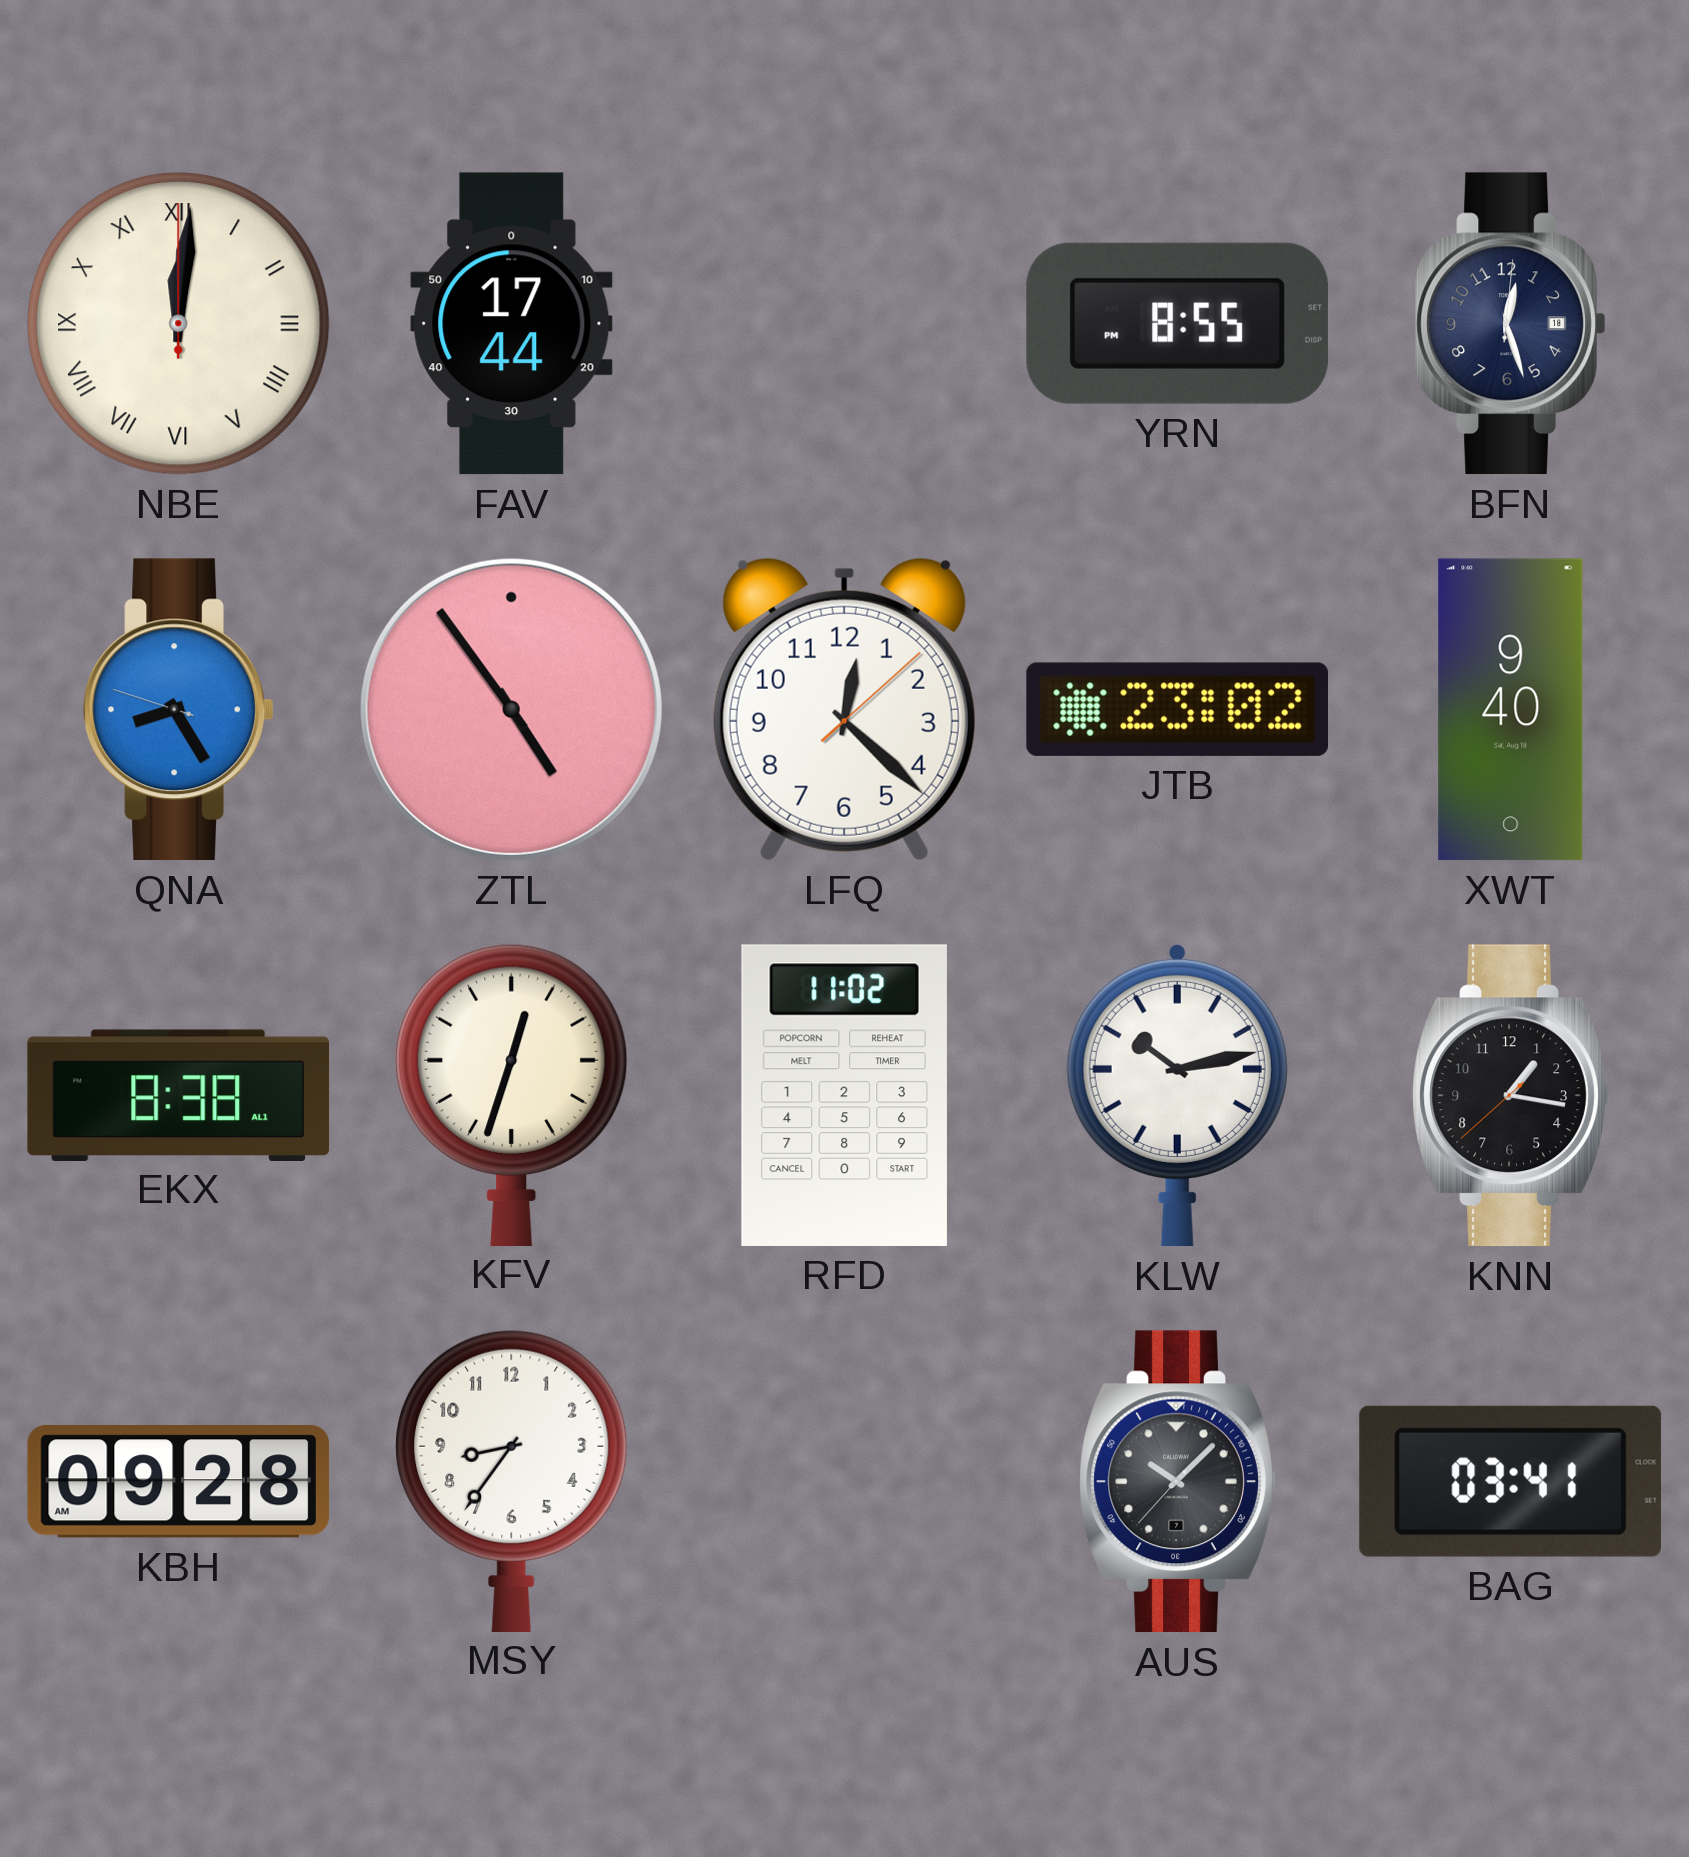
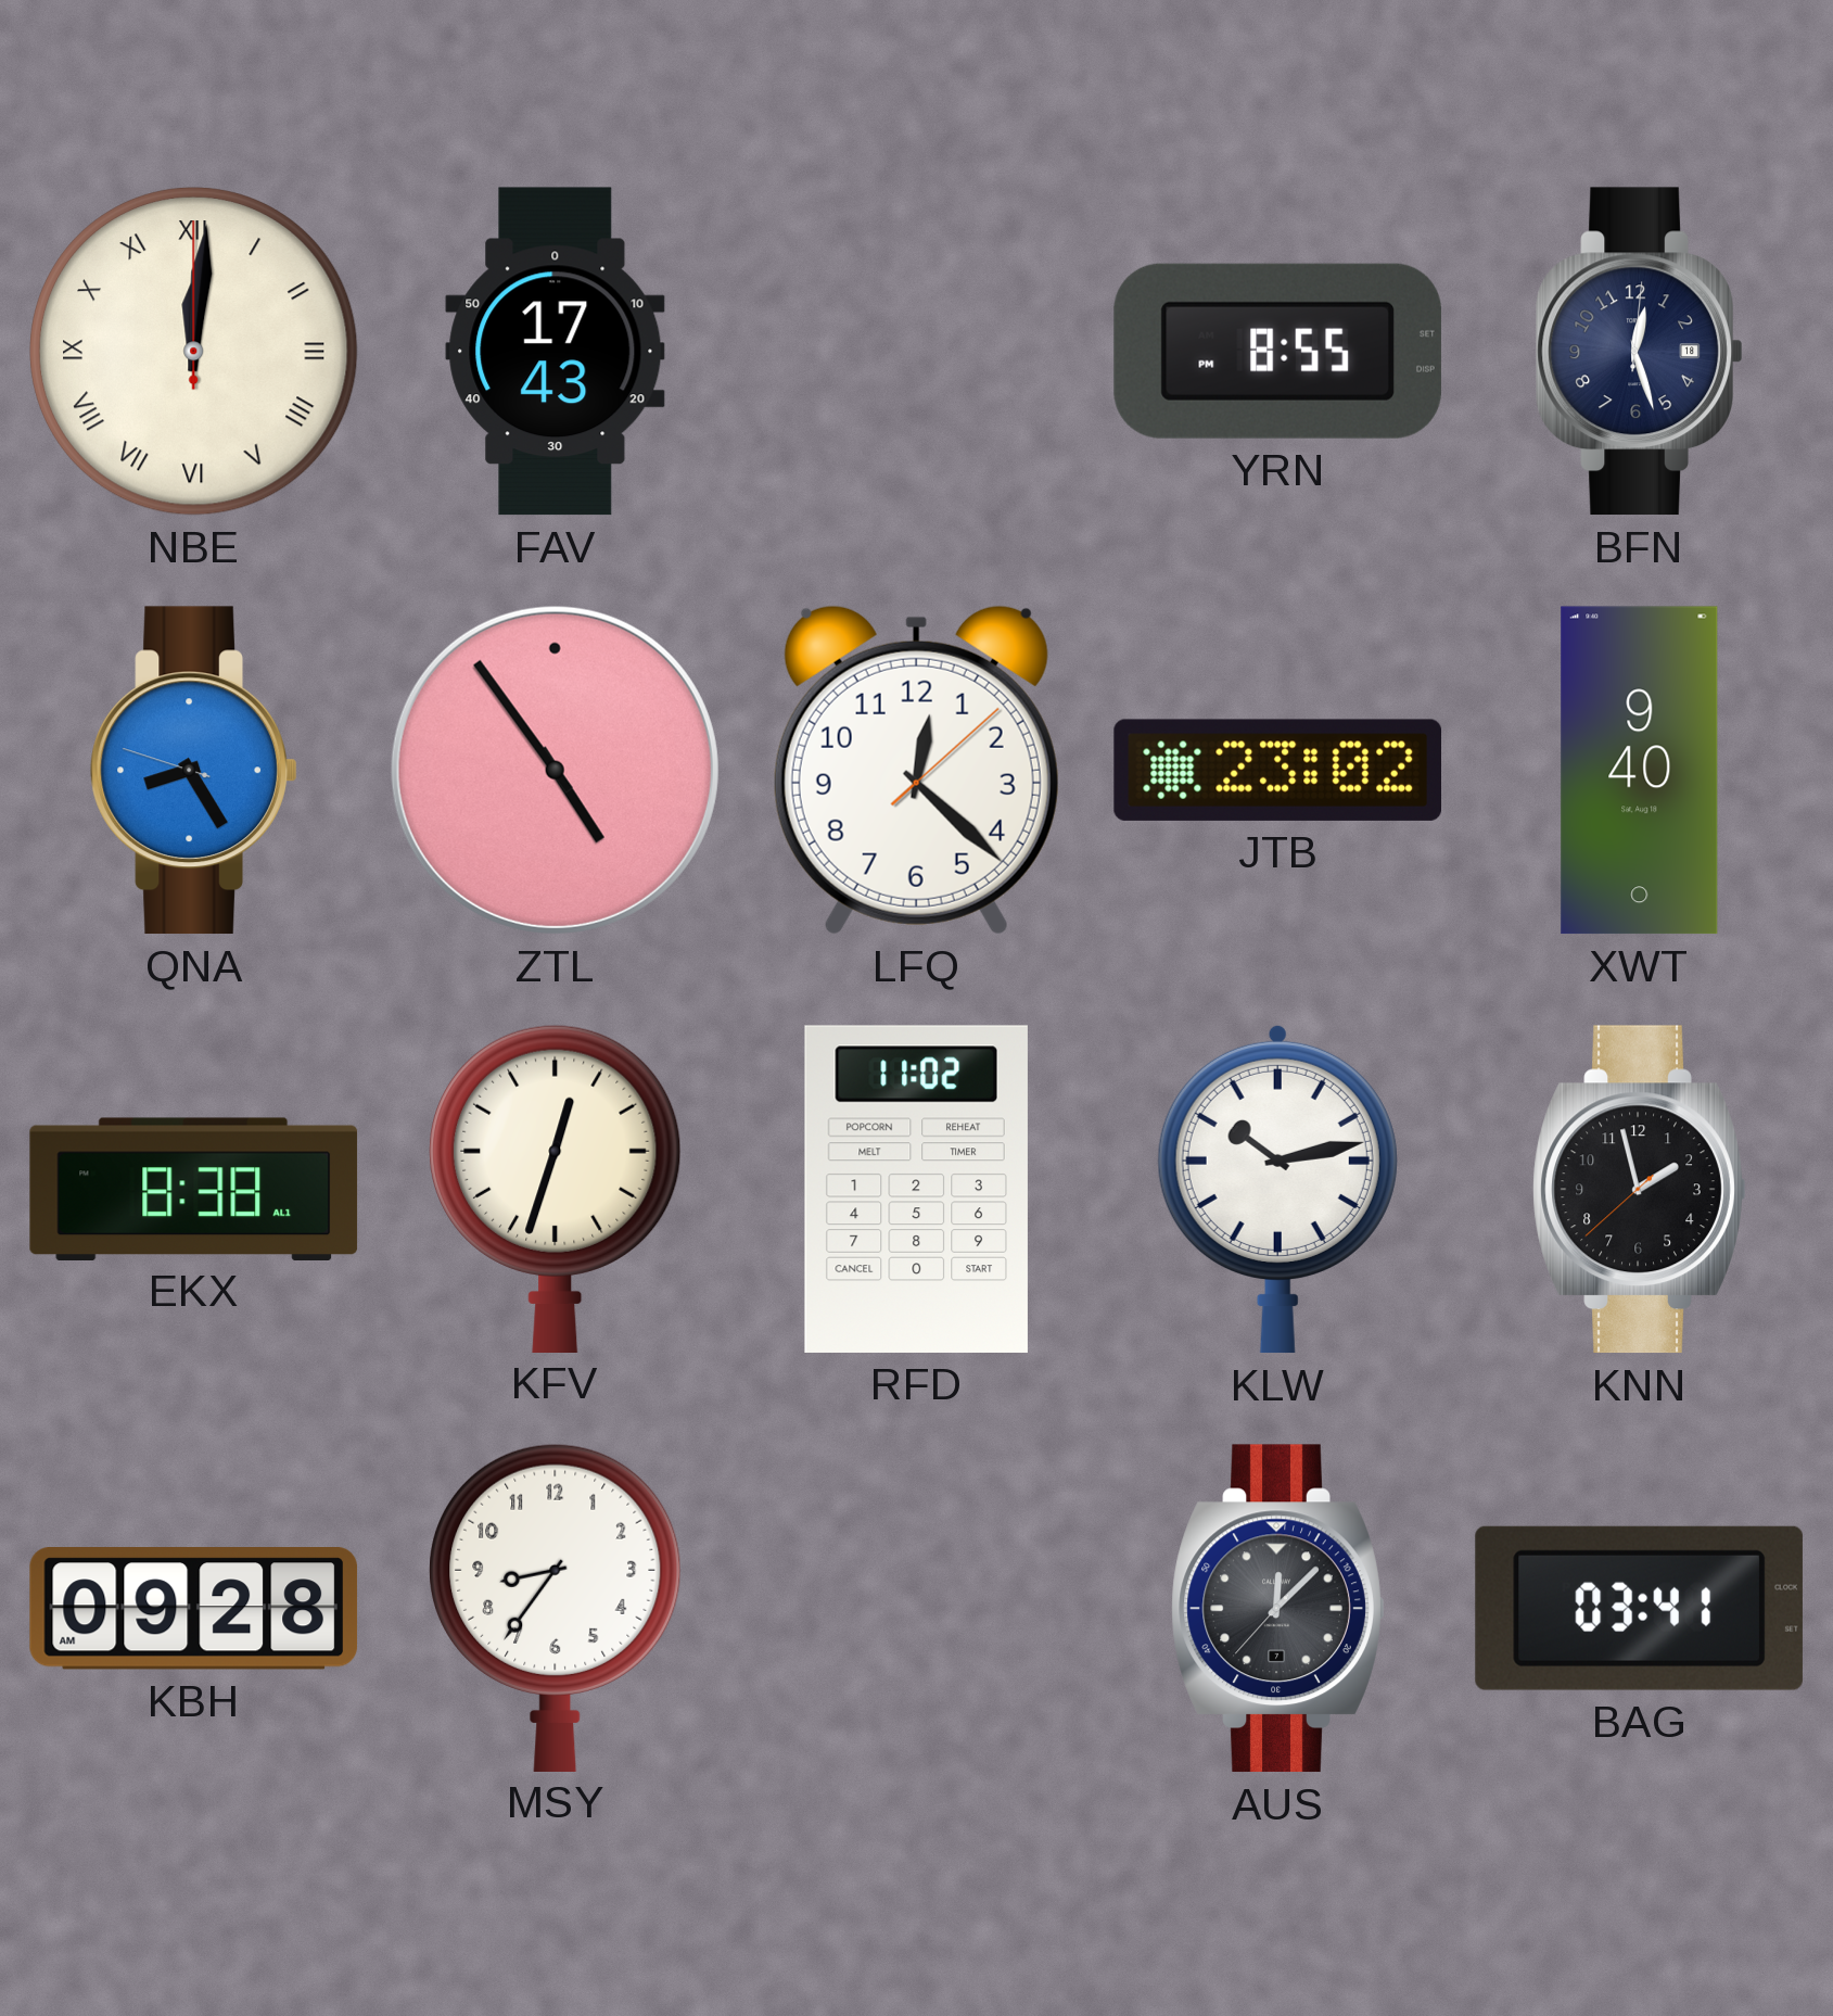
FAV: 17:44 -> 17:43
KNN: 1:16 -> 1:57
AUS: 10:07 -> 12:07
